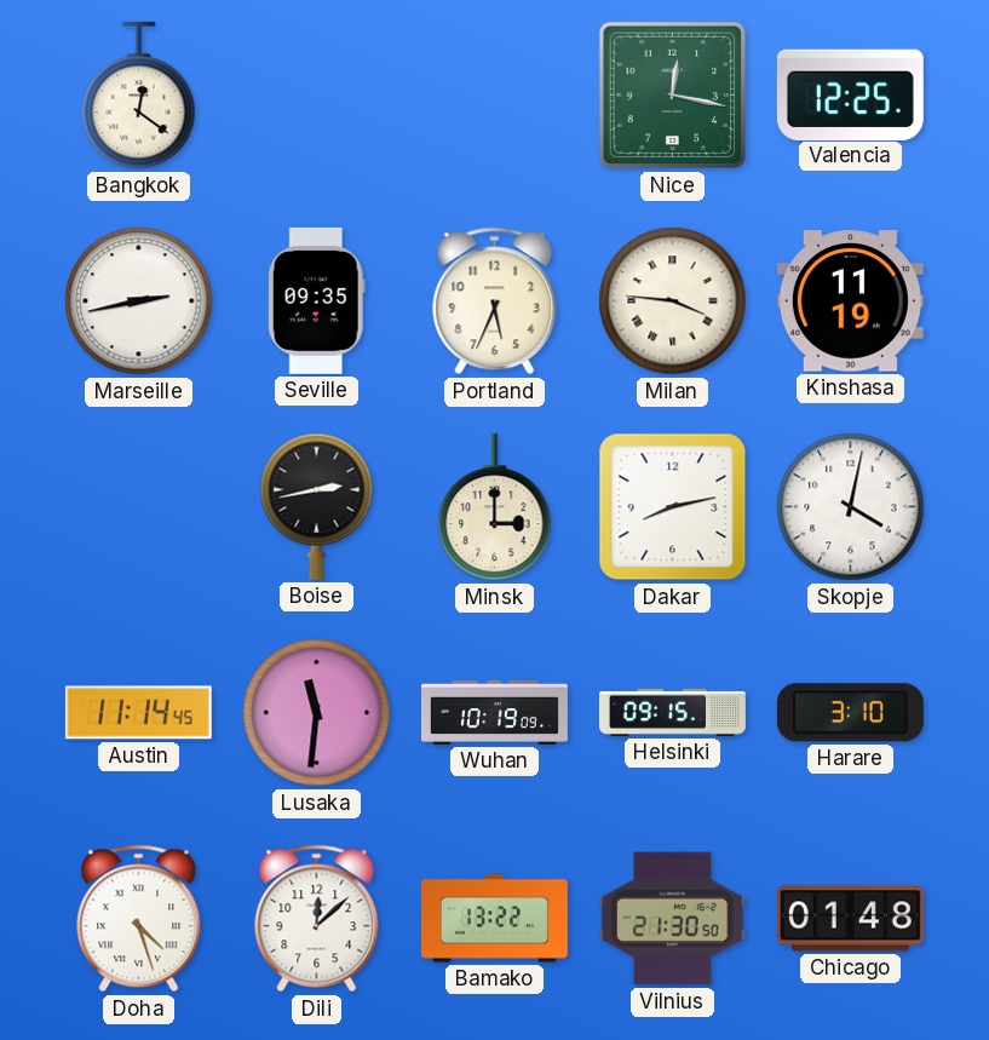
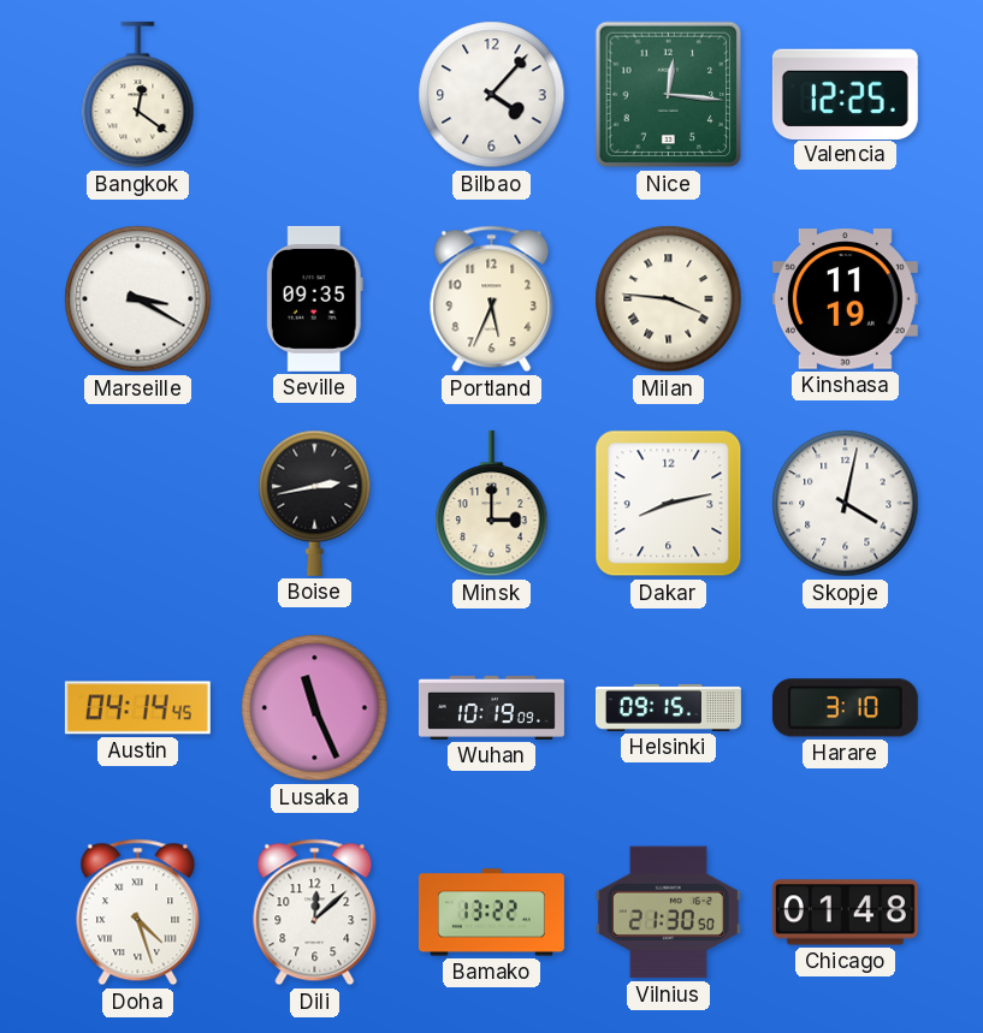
Bilbao: none -> 4:07
Nice: 12:17 -> 12:16
Marseille: 2:43 -> 3:20
Austin: 11:14 -> 04:14
Lusaka: 11:31 -> 11:26
